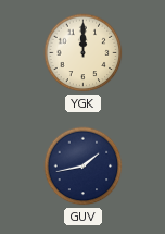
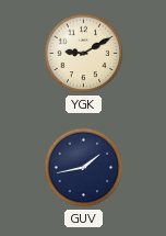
YGK: 12:00 -> 9:10
